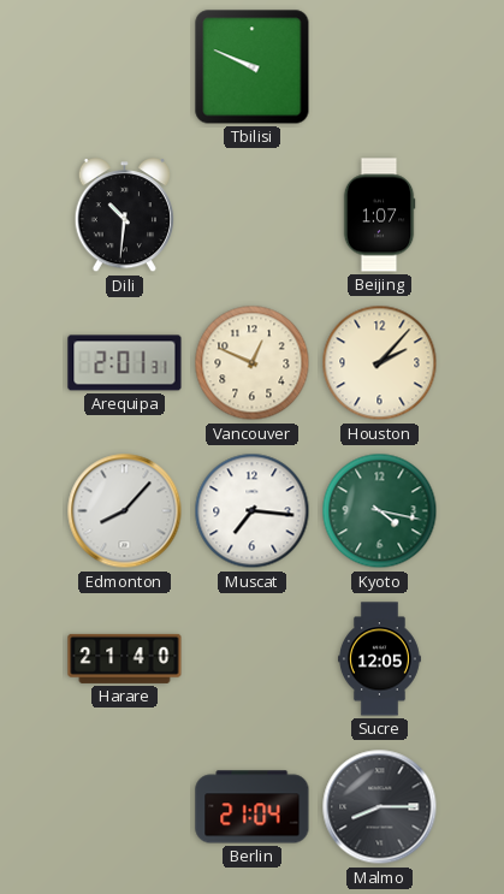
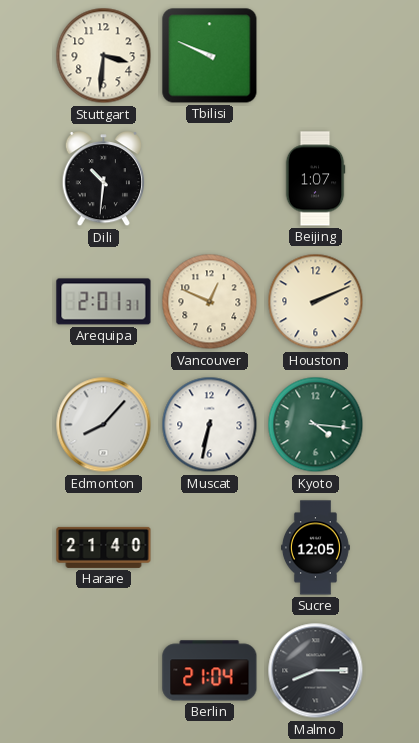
Stuttgart: none -> 3:31
Houston: 2:07 -> 2:11
Muscat: 7:16 -> 6:32
Kyoto: 4:17 -> 4:16
